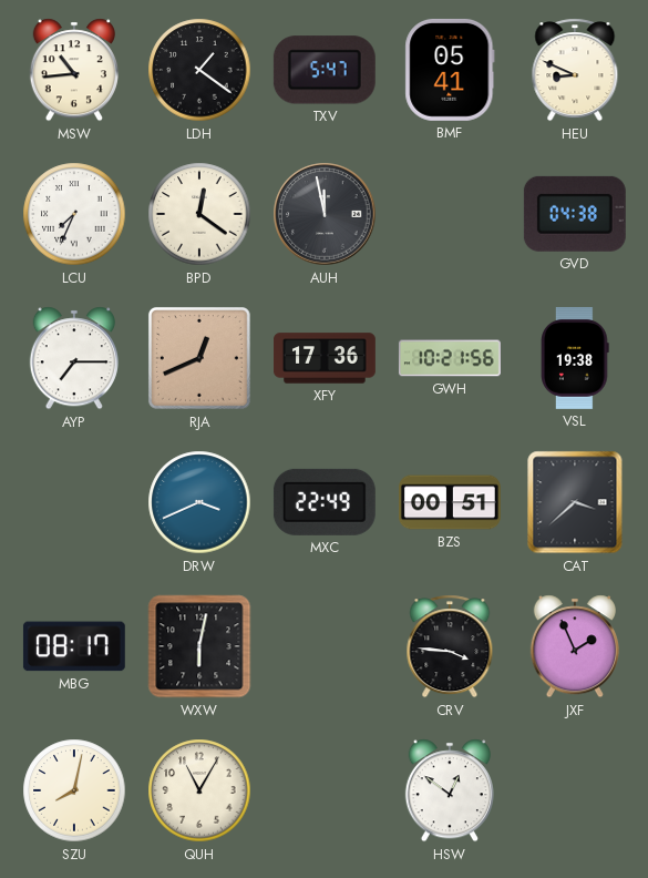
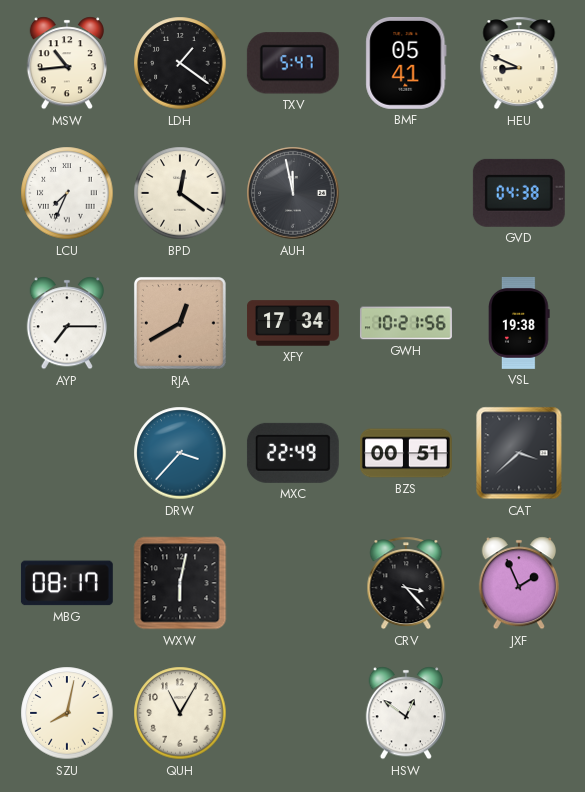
RJA: 12:41 -> 12:40
XFY: 17:36 -> 17:34
DRW: 3:41 -> 3:37
CRV: 3:46 -> 3:23
